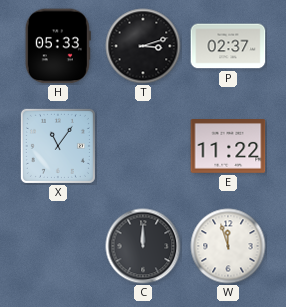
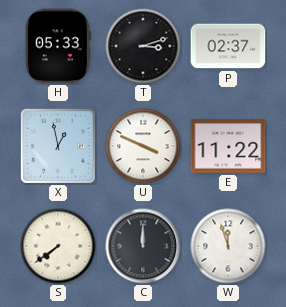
X: 11:06 -> 12:58
U: none -> 3:49
S: none -> 7:39
